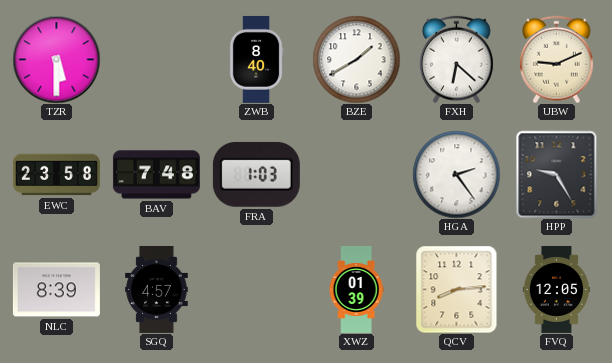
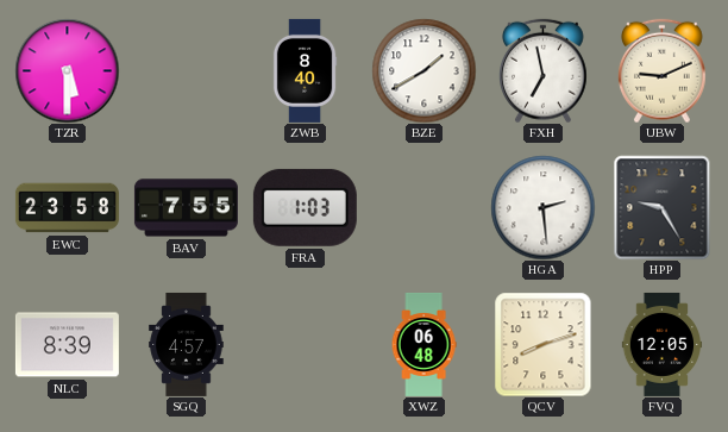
FXH: 6:22 -> 6:58
BAV: 7:48 -> 7:55
HGA: 2:24 -> 2:29
XWZ: 01:39 -> 06:48
QCV: 8:14 -> 8:12
